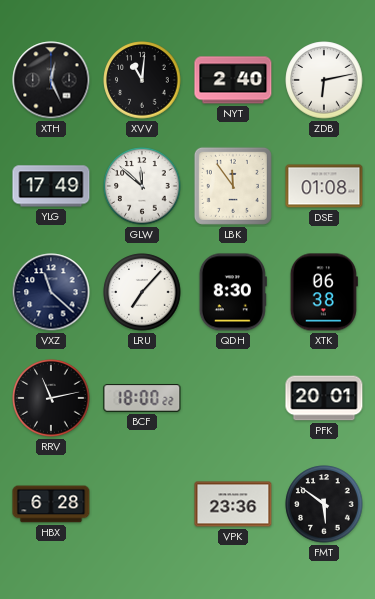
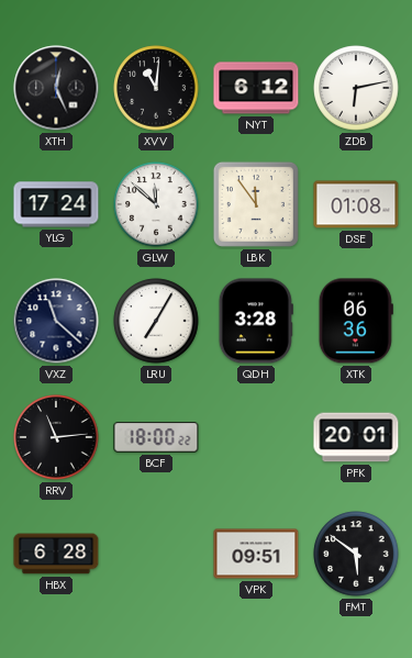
NYT: 2:40 -> 6:12
YLG: 17:49 -> 17:24
LRU: 7:07 -> 7:05
QDH: 8:30 -> 3:28
XTK: 06:38 -> 06:36
RRV: 11:13 -> 11:14
VPK: 23:36 -> 09:51
